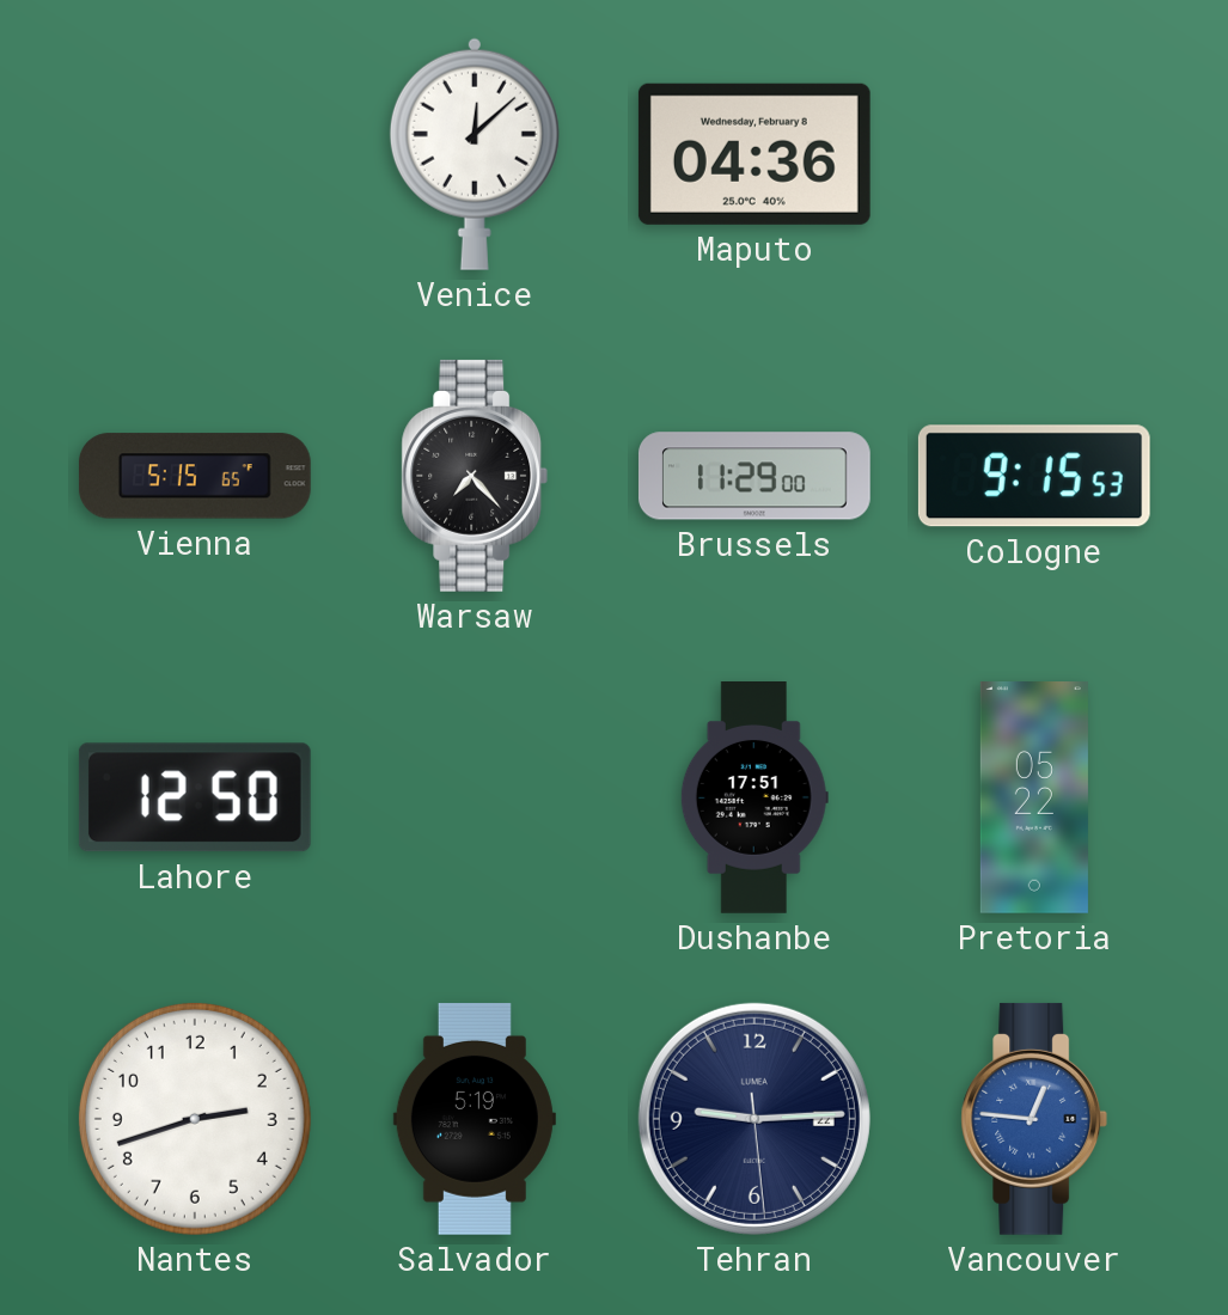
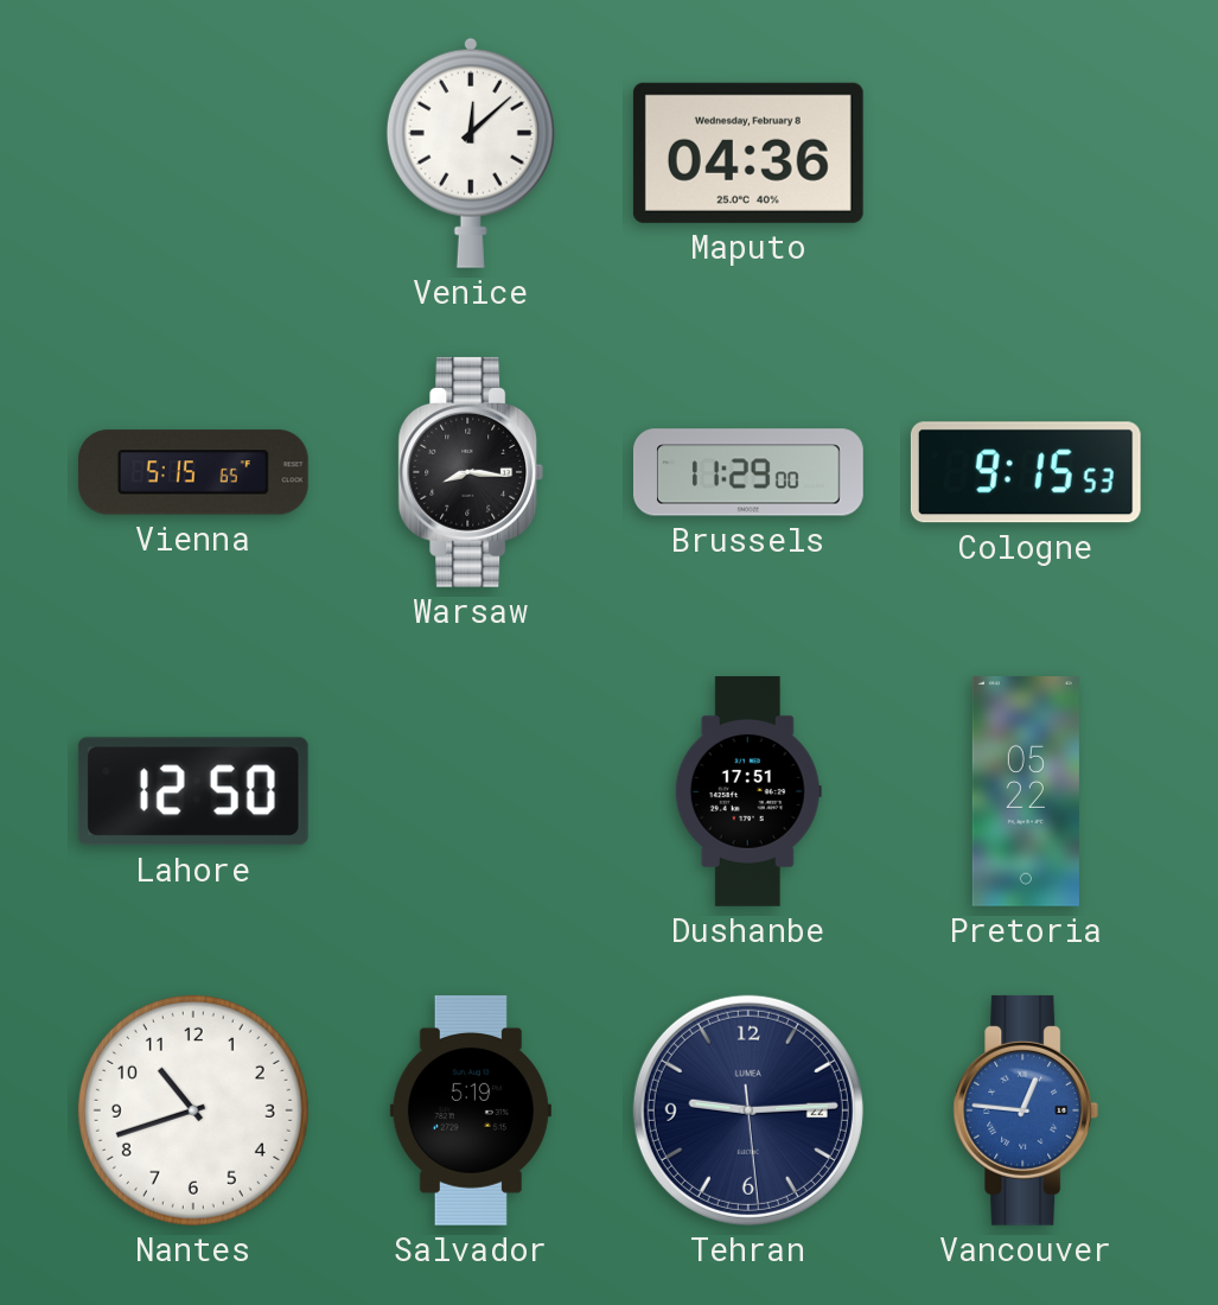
Warsaw: 7:23 -> 8:16
Nantes: 2:42 -> 10:42
